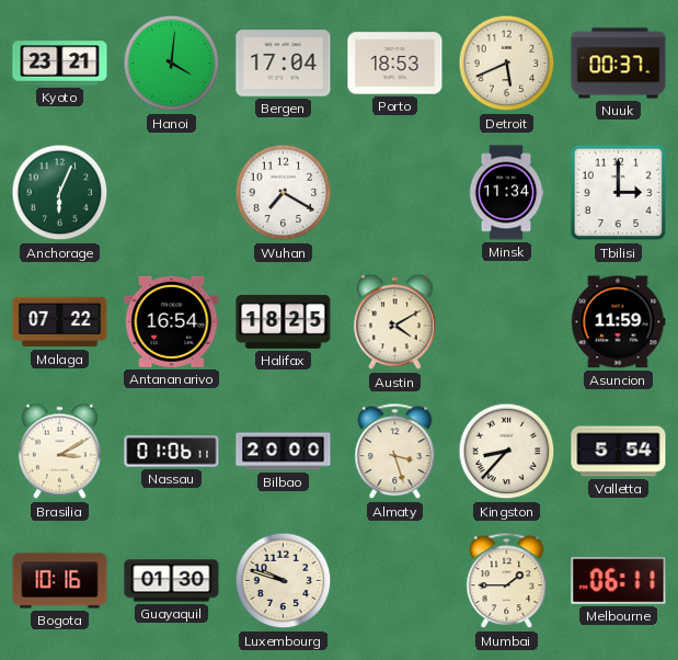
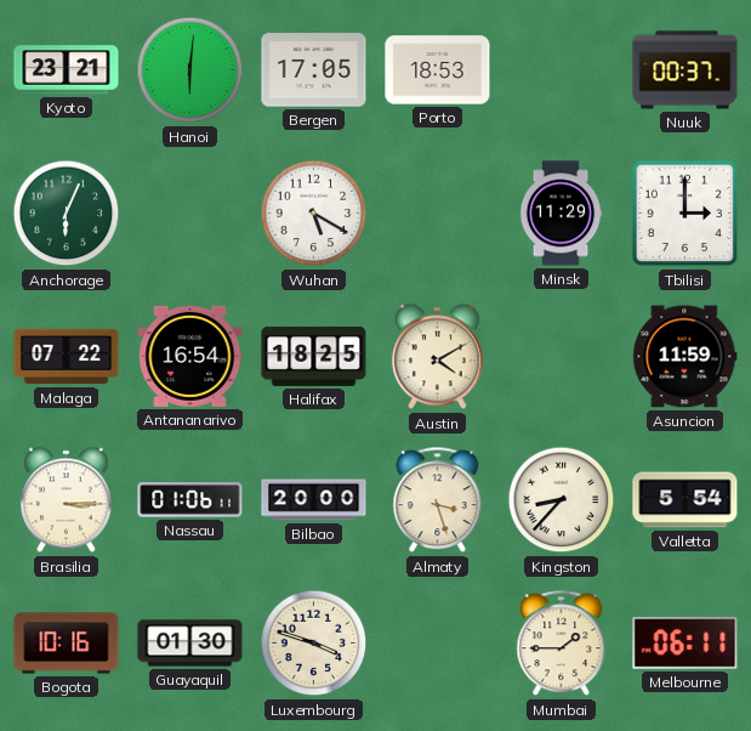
Hanoi: 4:01 -> 6:01
Bergen: 17:04 -> 17:05
Detroit: 5:41 -> none
Wuhan: 7:20 -> 5:20
Minsk: 11:34 -> 11:29
Brasilia: 3:10 -> 3:15
Luxembourg: 9:48 -> 3:48
